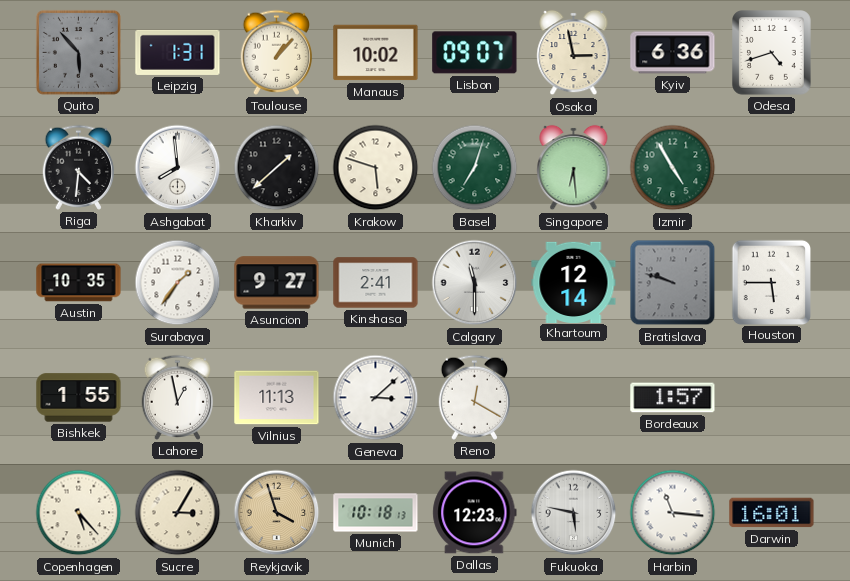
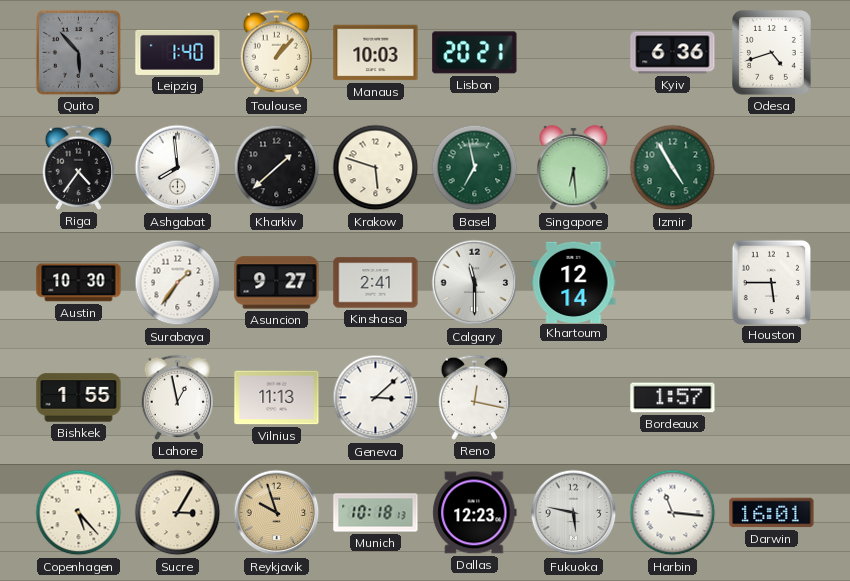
Leipzig: 1:31 -> 1:40
Manaus: 10:02 -> 10:03
Lisbon: 09:07 -> 20:21
Osaka: 2:58 -> none
Riga: 4:31 -> 4:36
Basel: 7:03 -> 6:58
Austin: 10:35 -> 10:30
Bratislava: 9:48 -> none
Reno: 12:20 -> 12:17
Reykjavik: 3:57 -> 9:57
